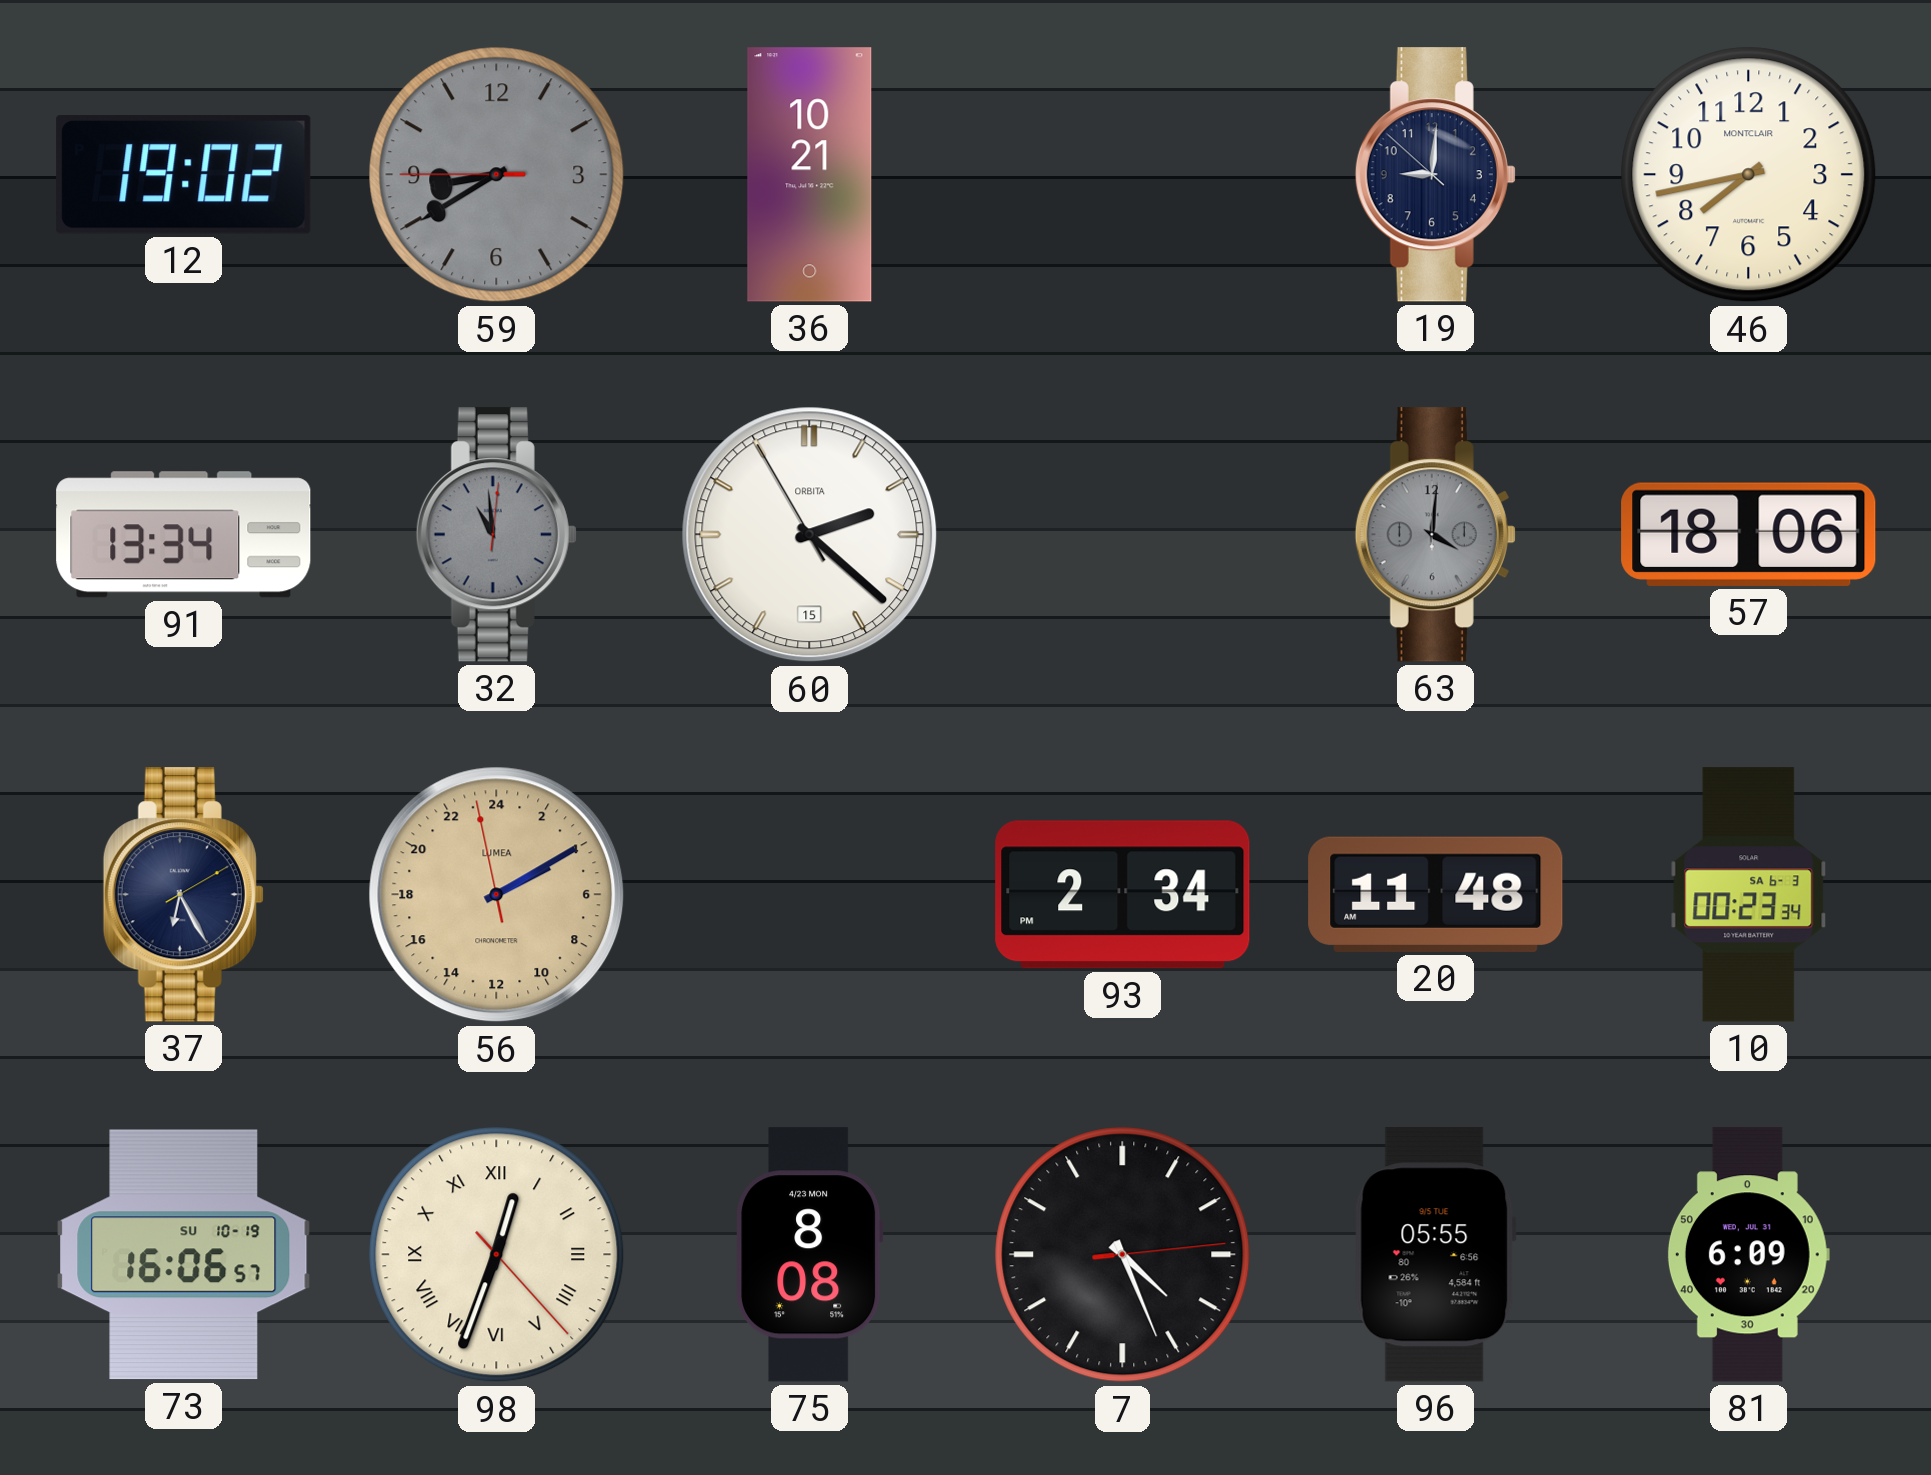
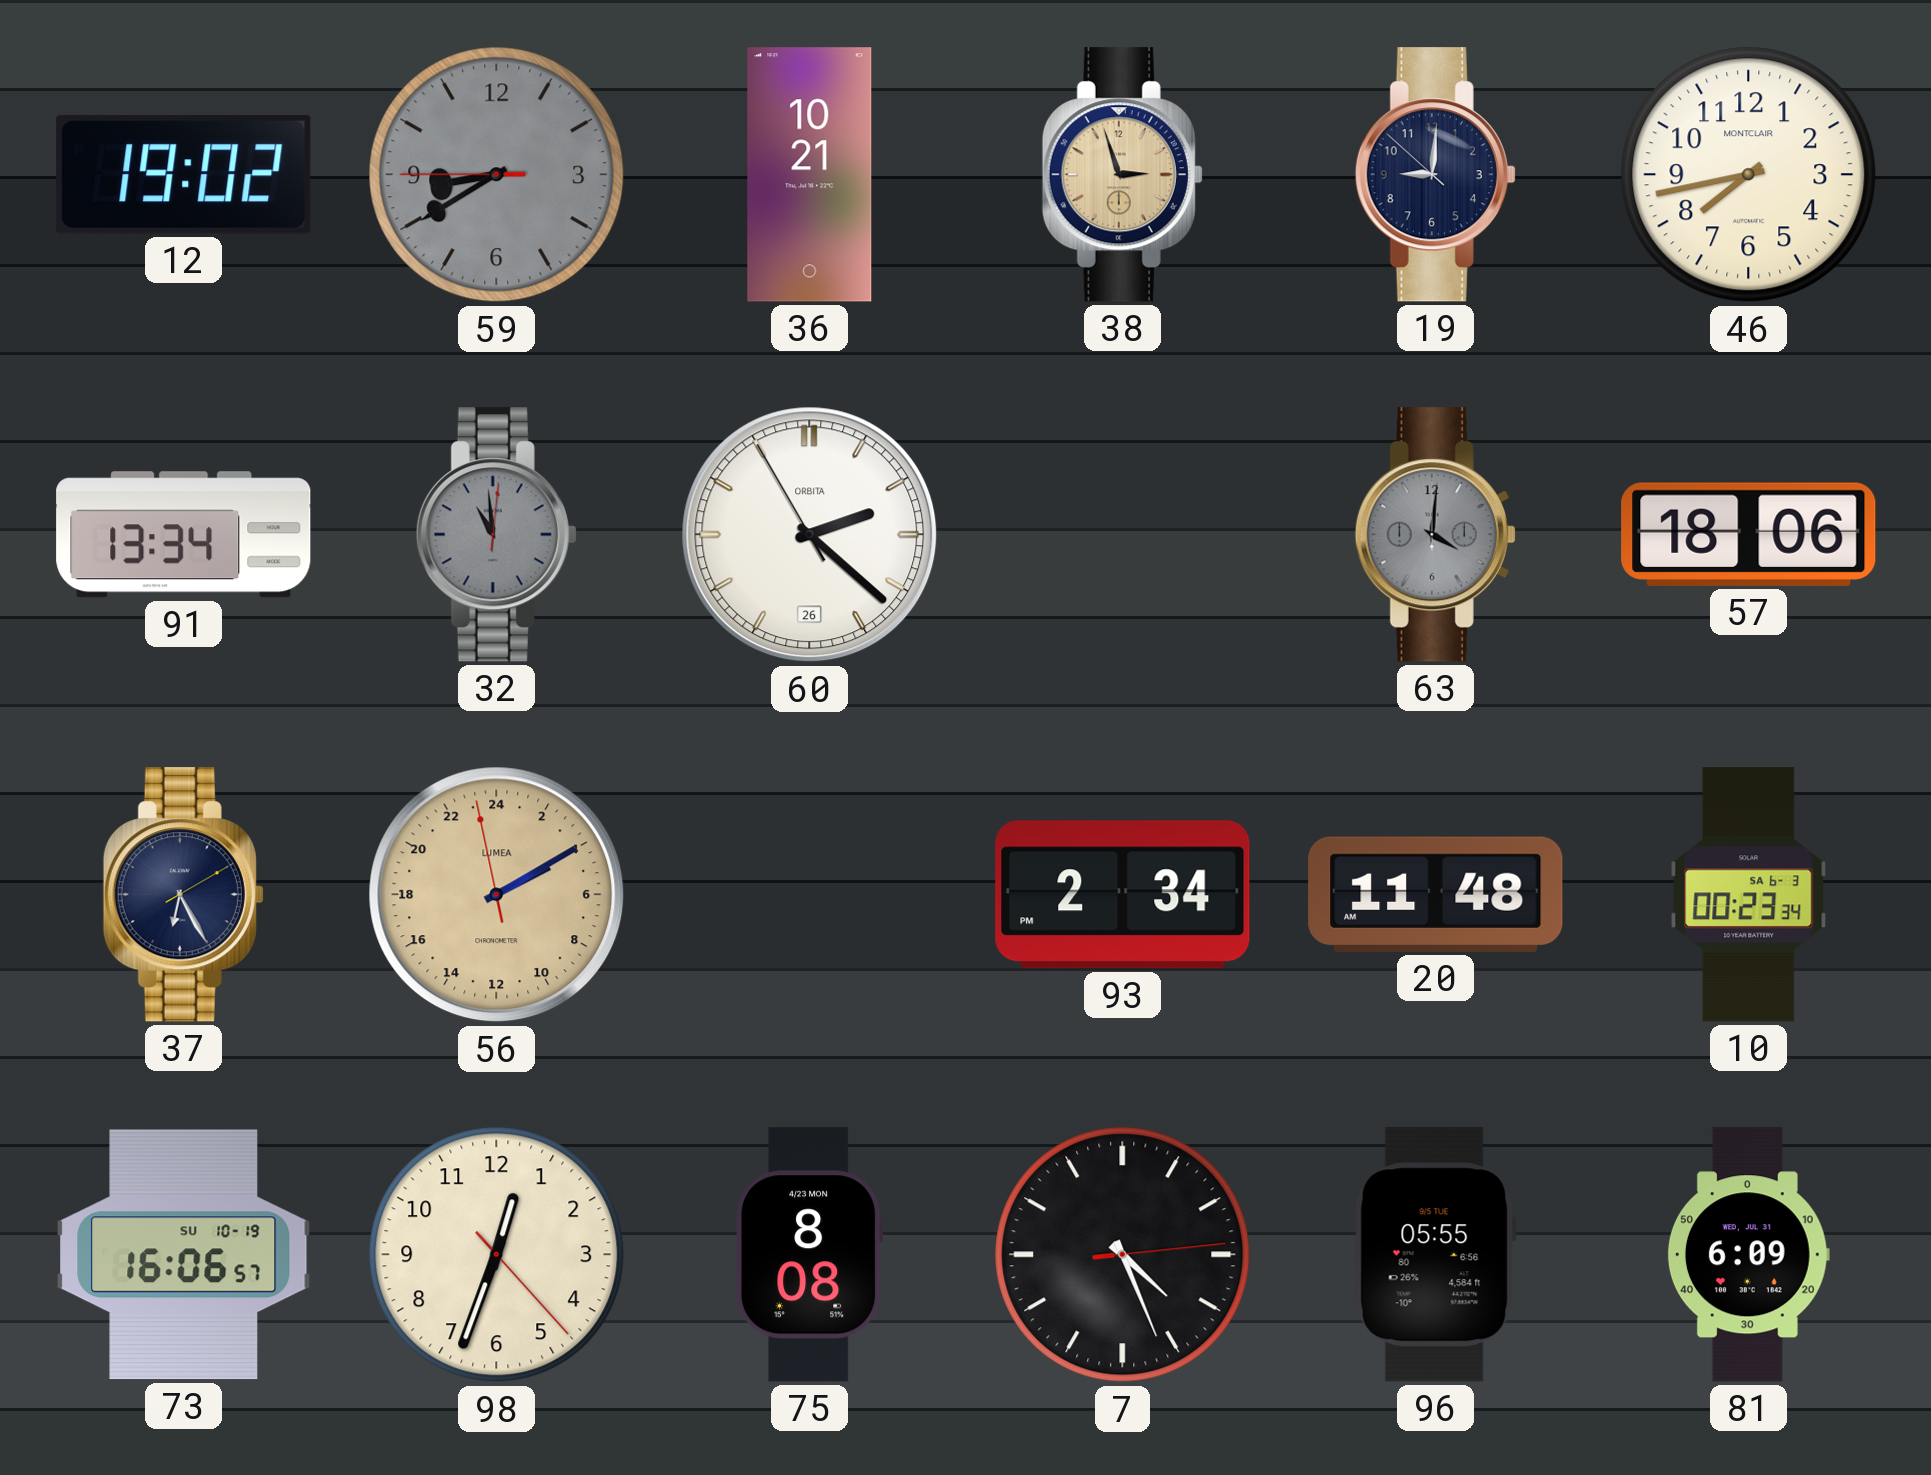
38: none -> 2:57
60 date: 15 -> 26
98 numerals: Roman -> Arabic
